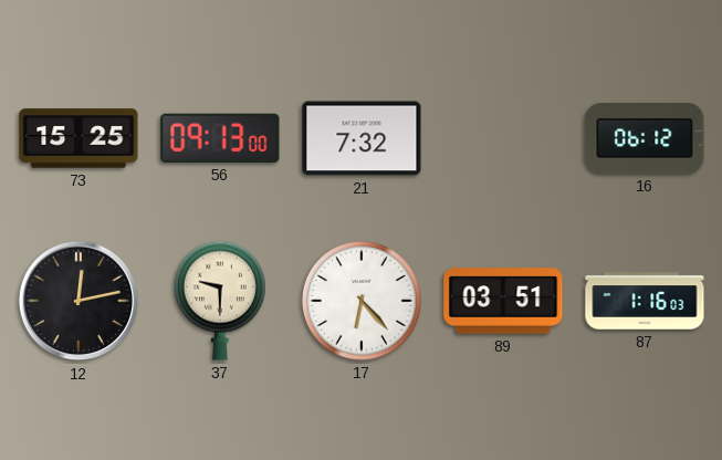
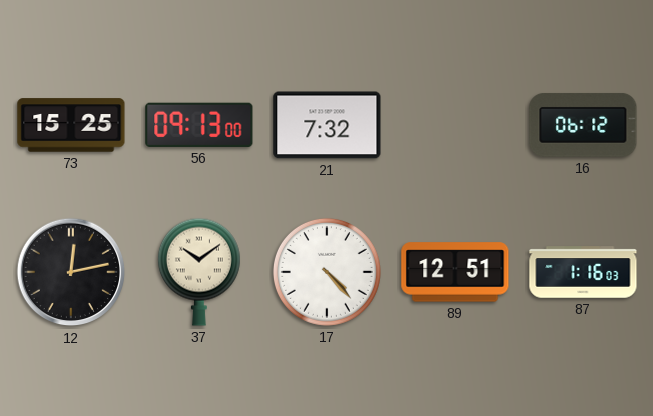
37: 9:30 -> 10:09
17: 6:23 -> 4:23
89: 03:51 -> 12:51
